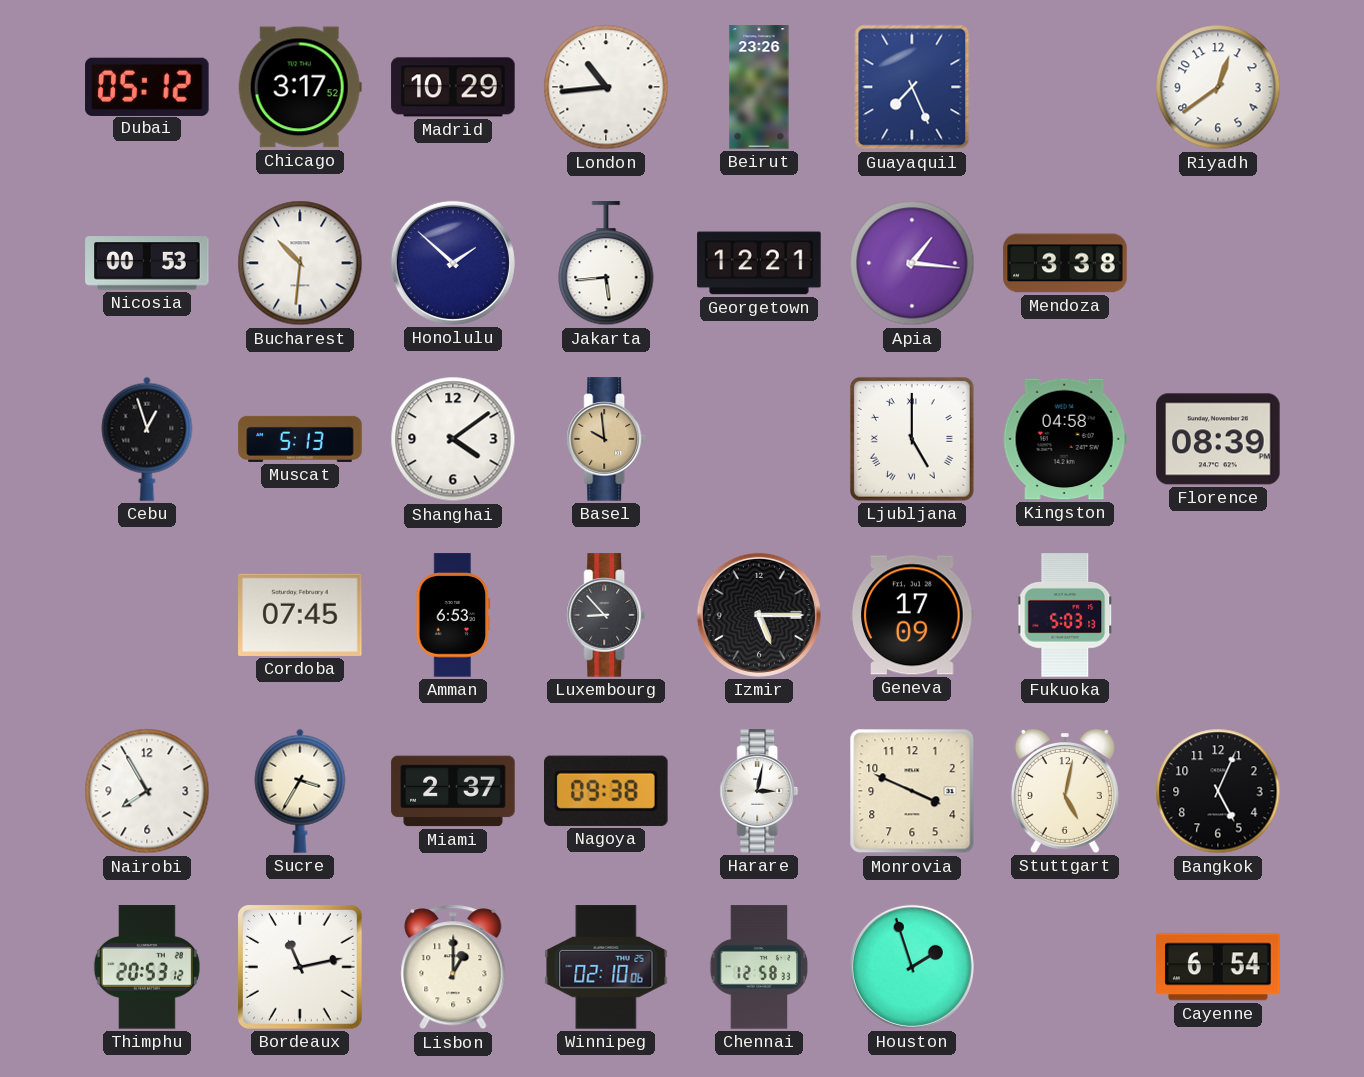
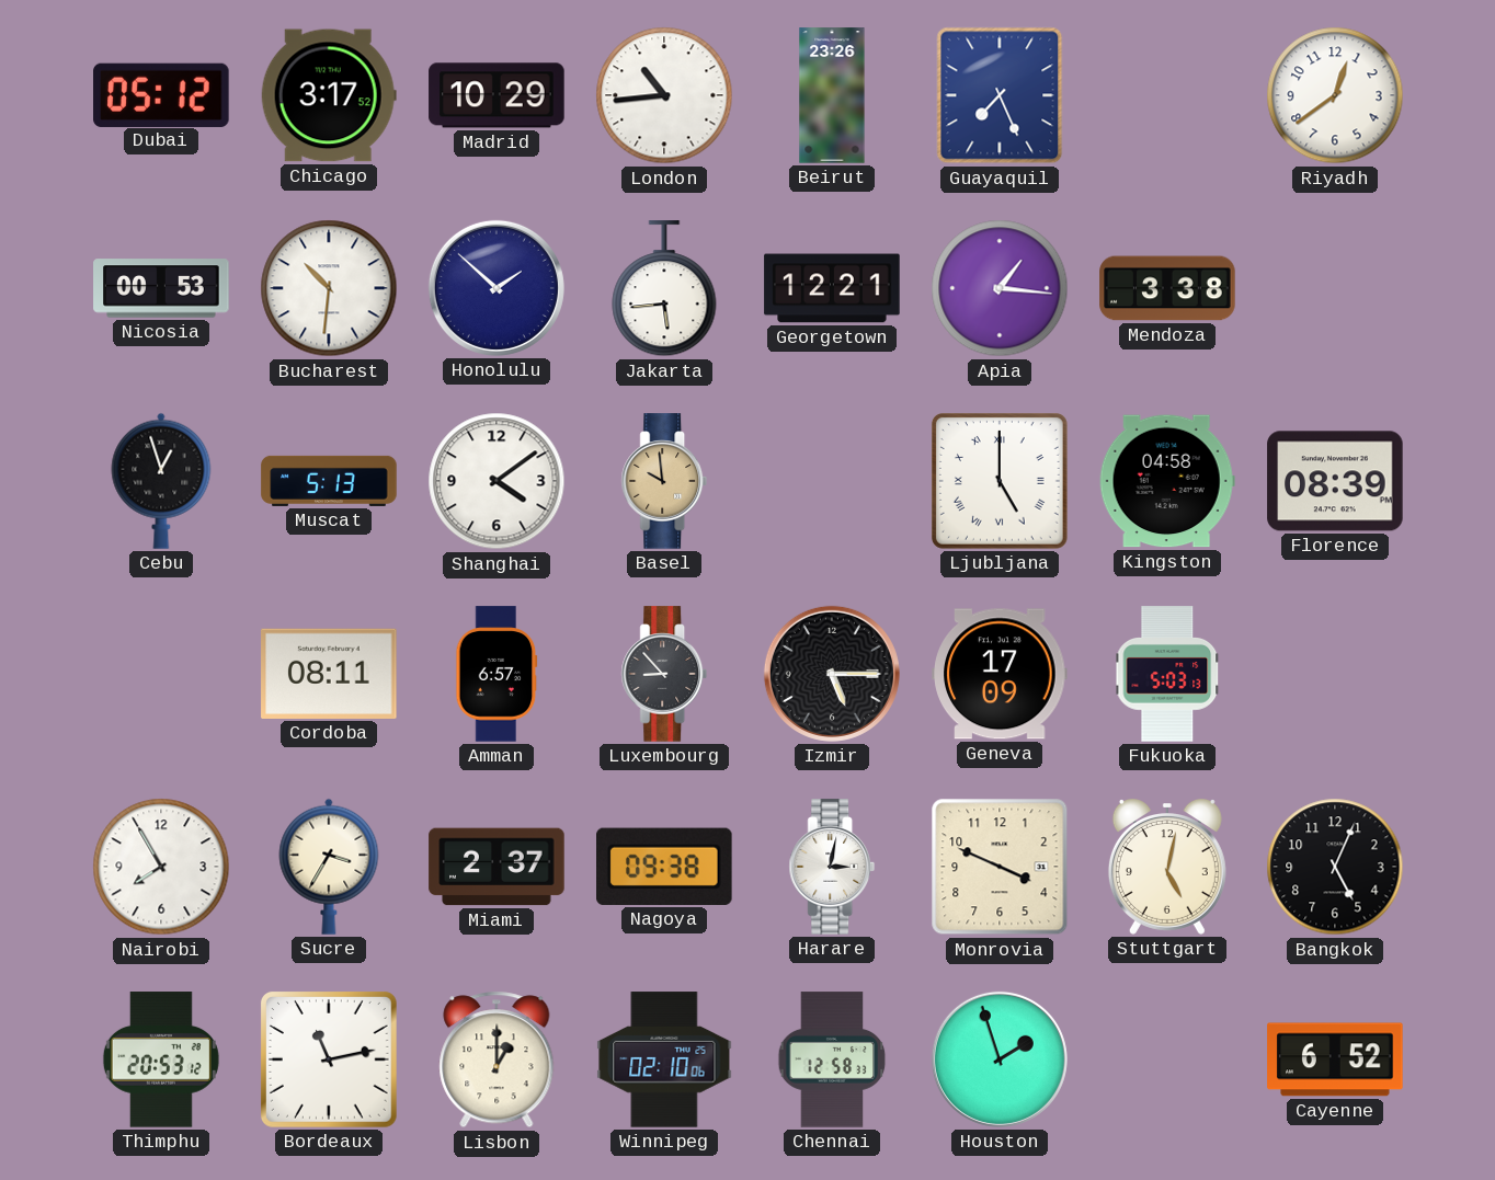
Cordoba: 07:45 -> 08:11
Amman: 6:53 -> 6:57
Cayenne: 6:54 -> 6:52
